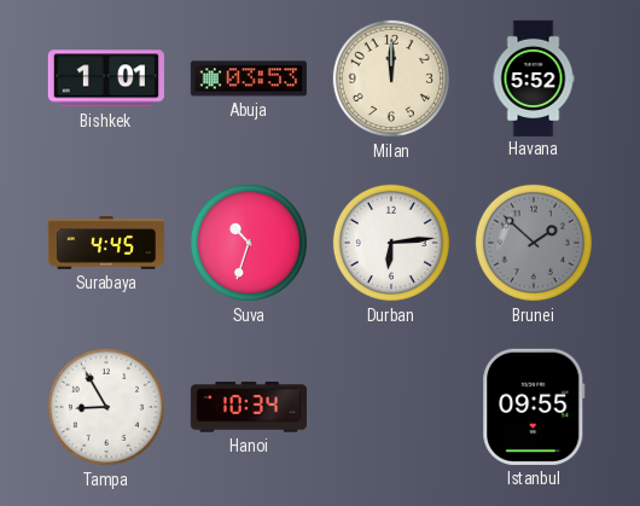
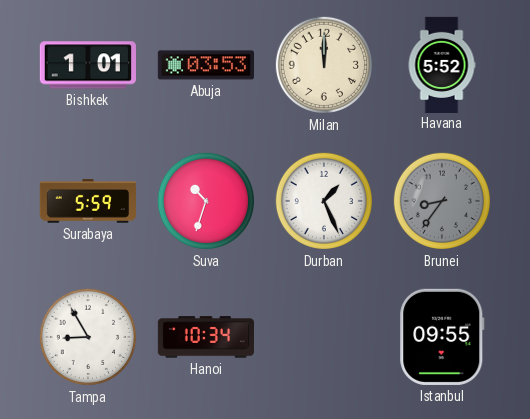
Surabaya: 4:45 -> 5:59
Durban: 6:14 -> 1:26
Brunei: 1:52 -> 8:36
